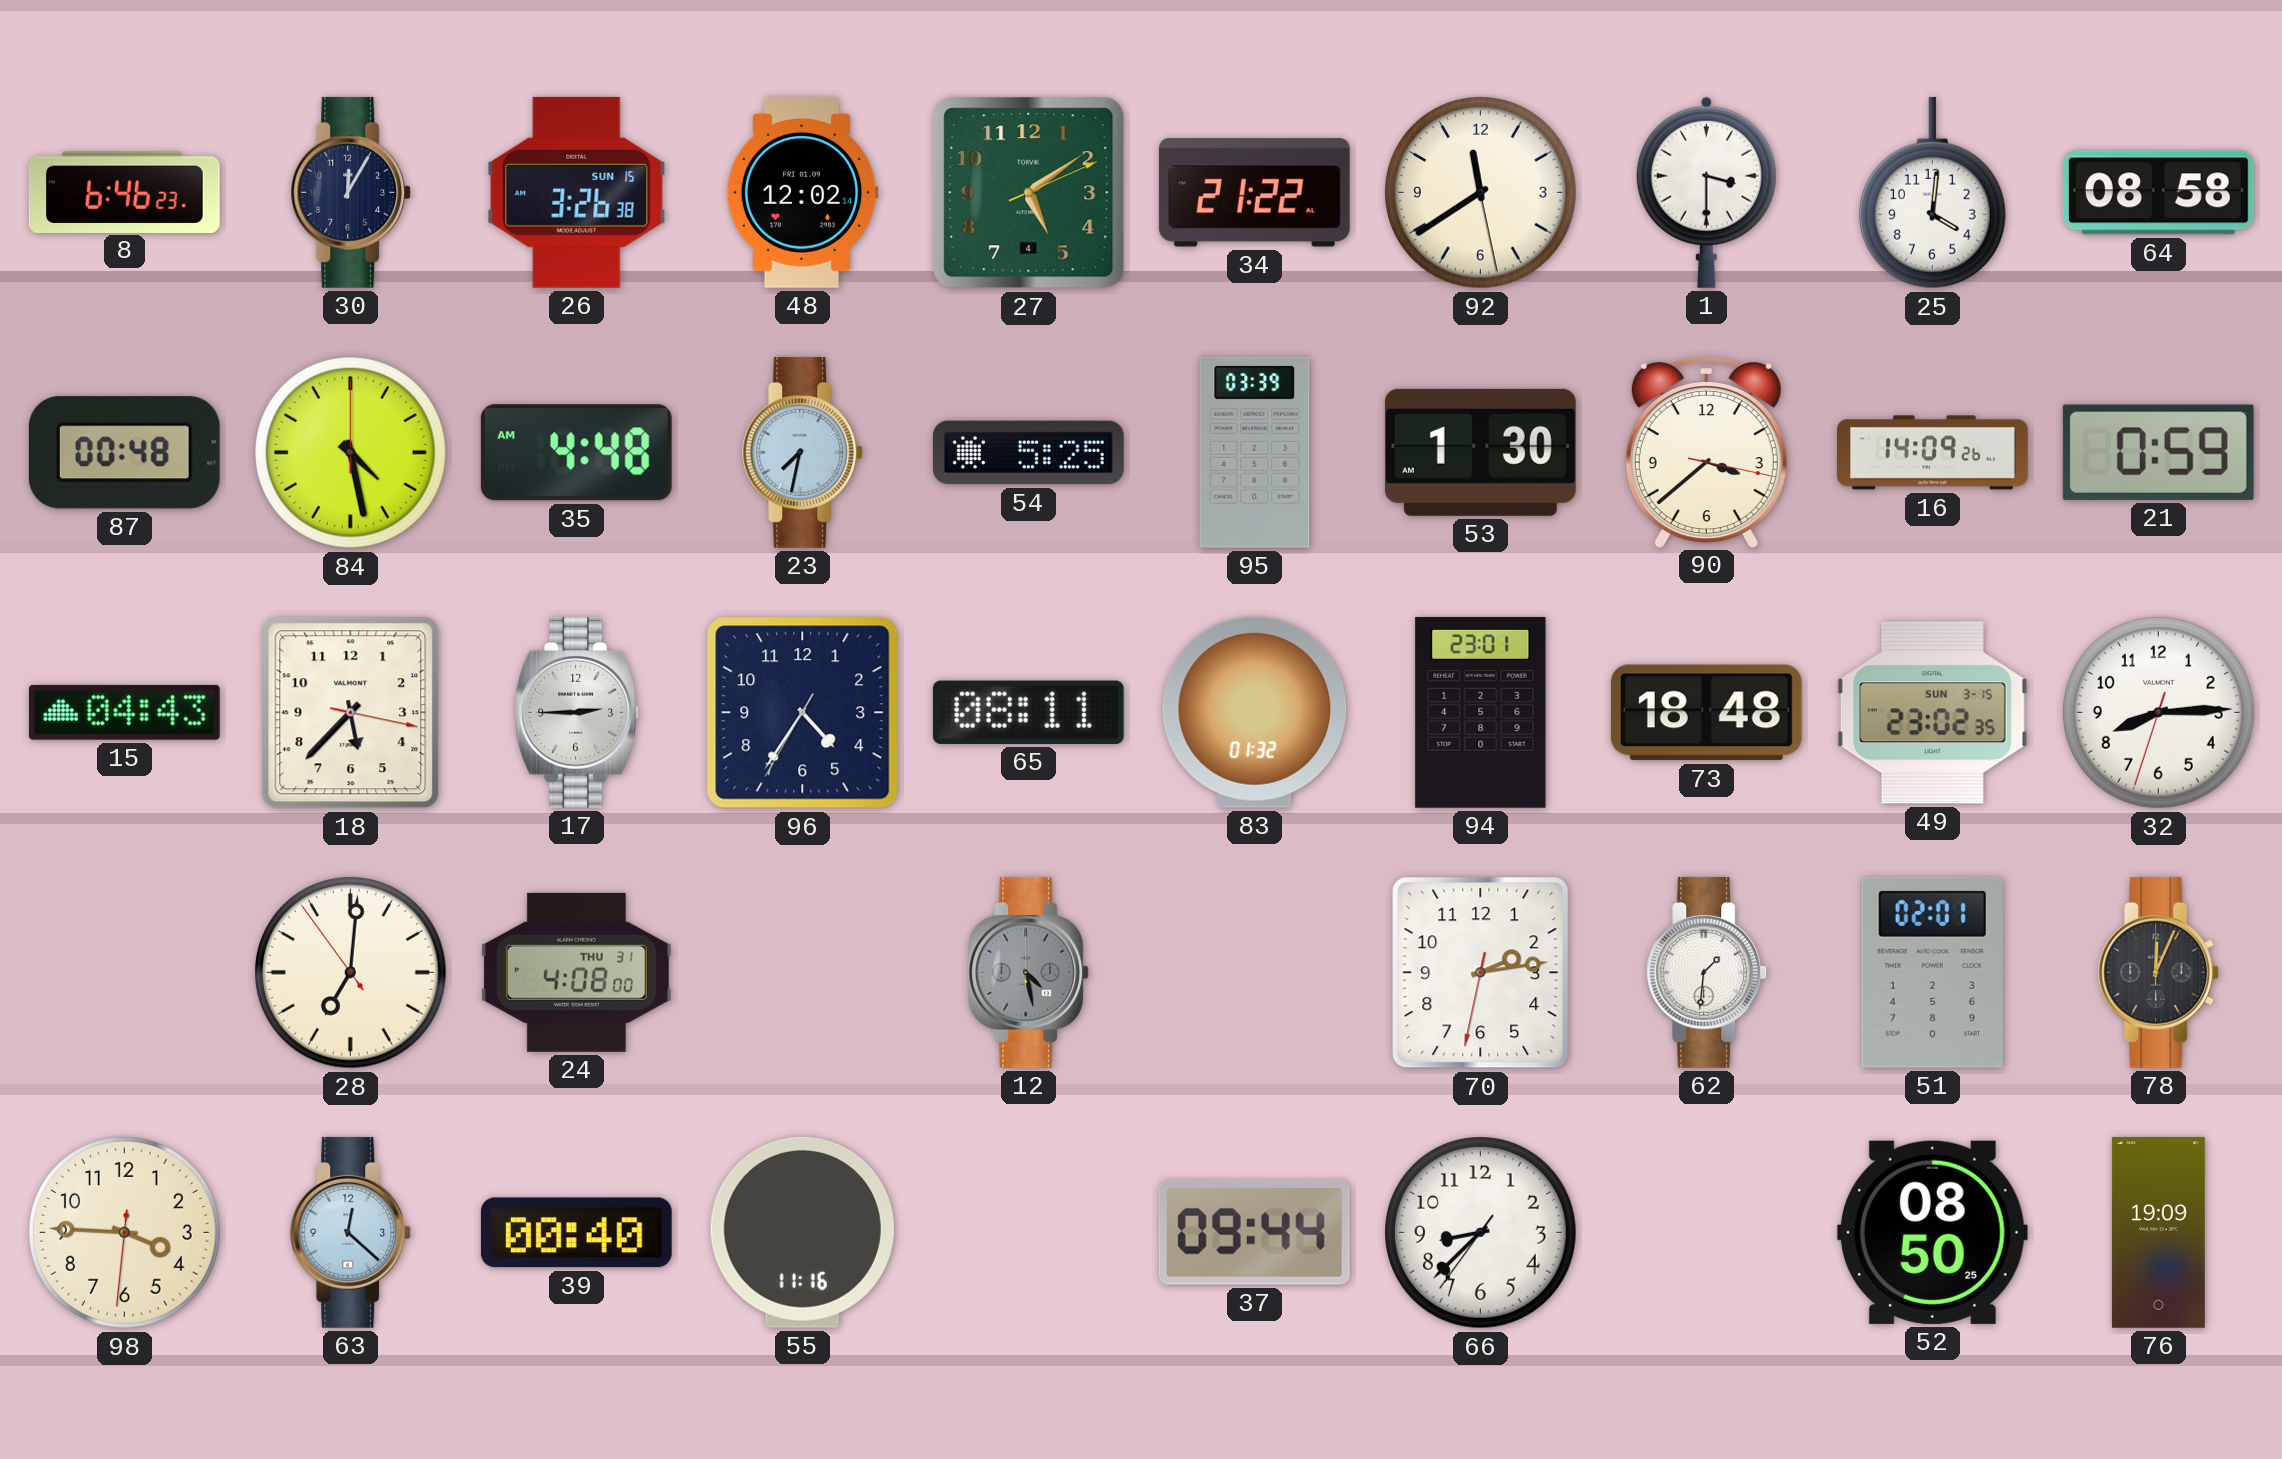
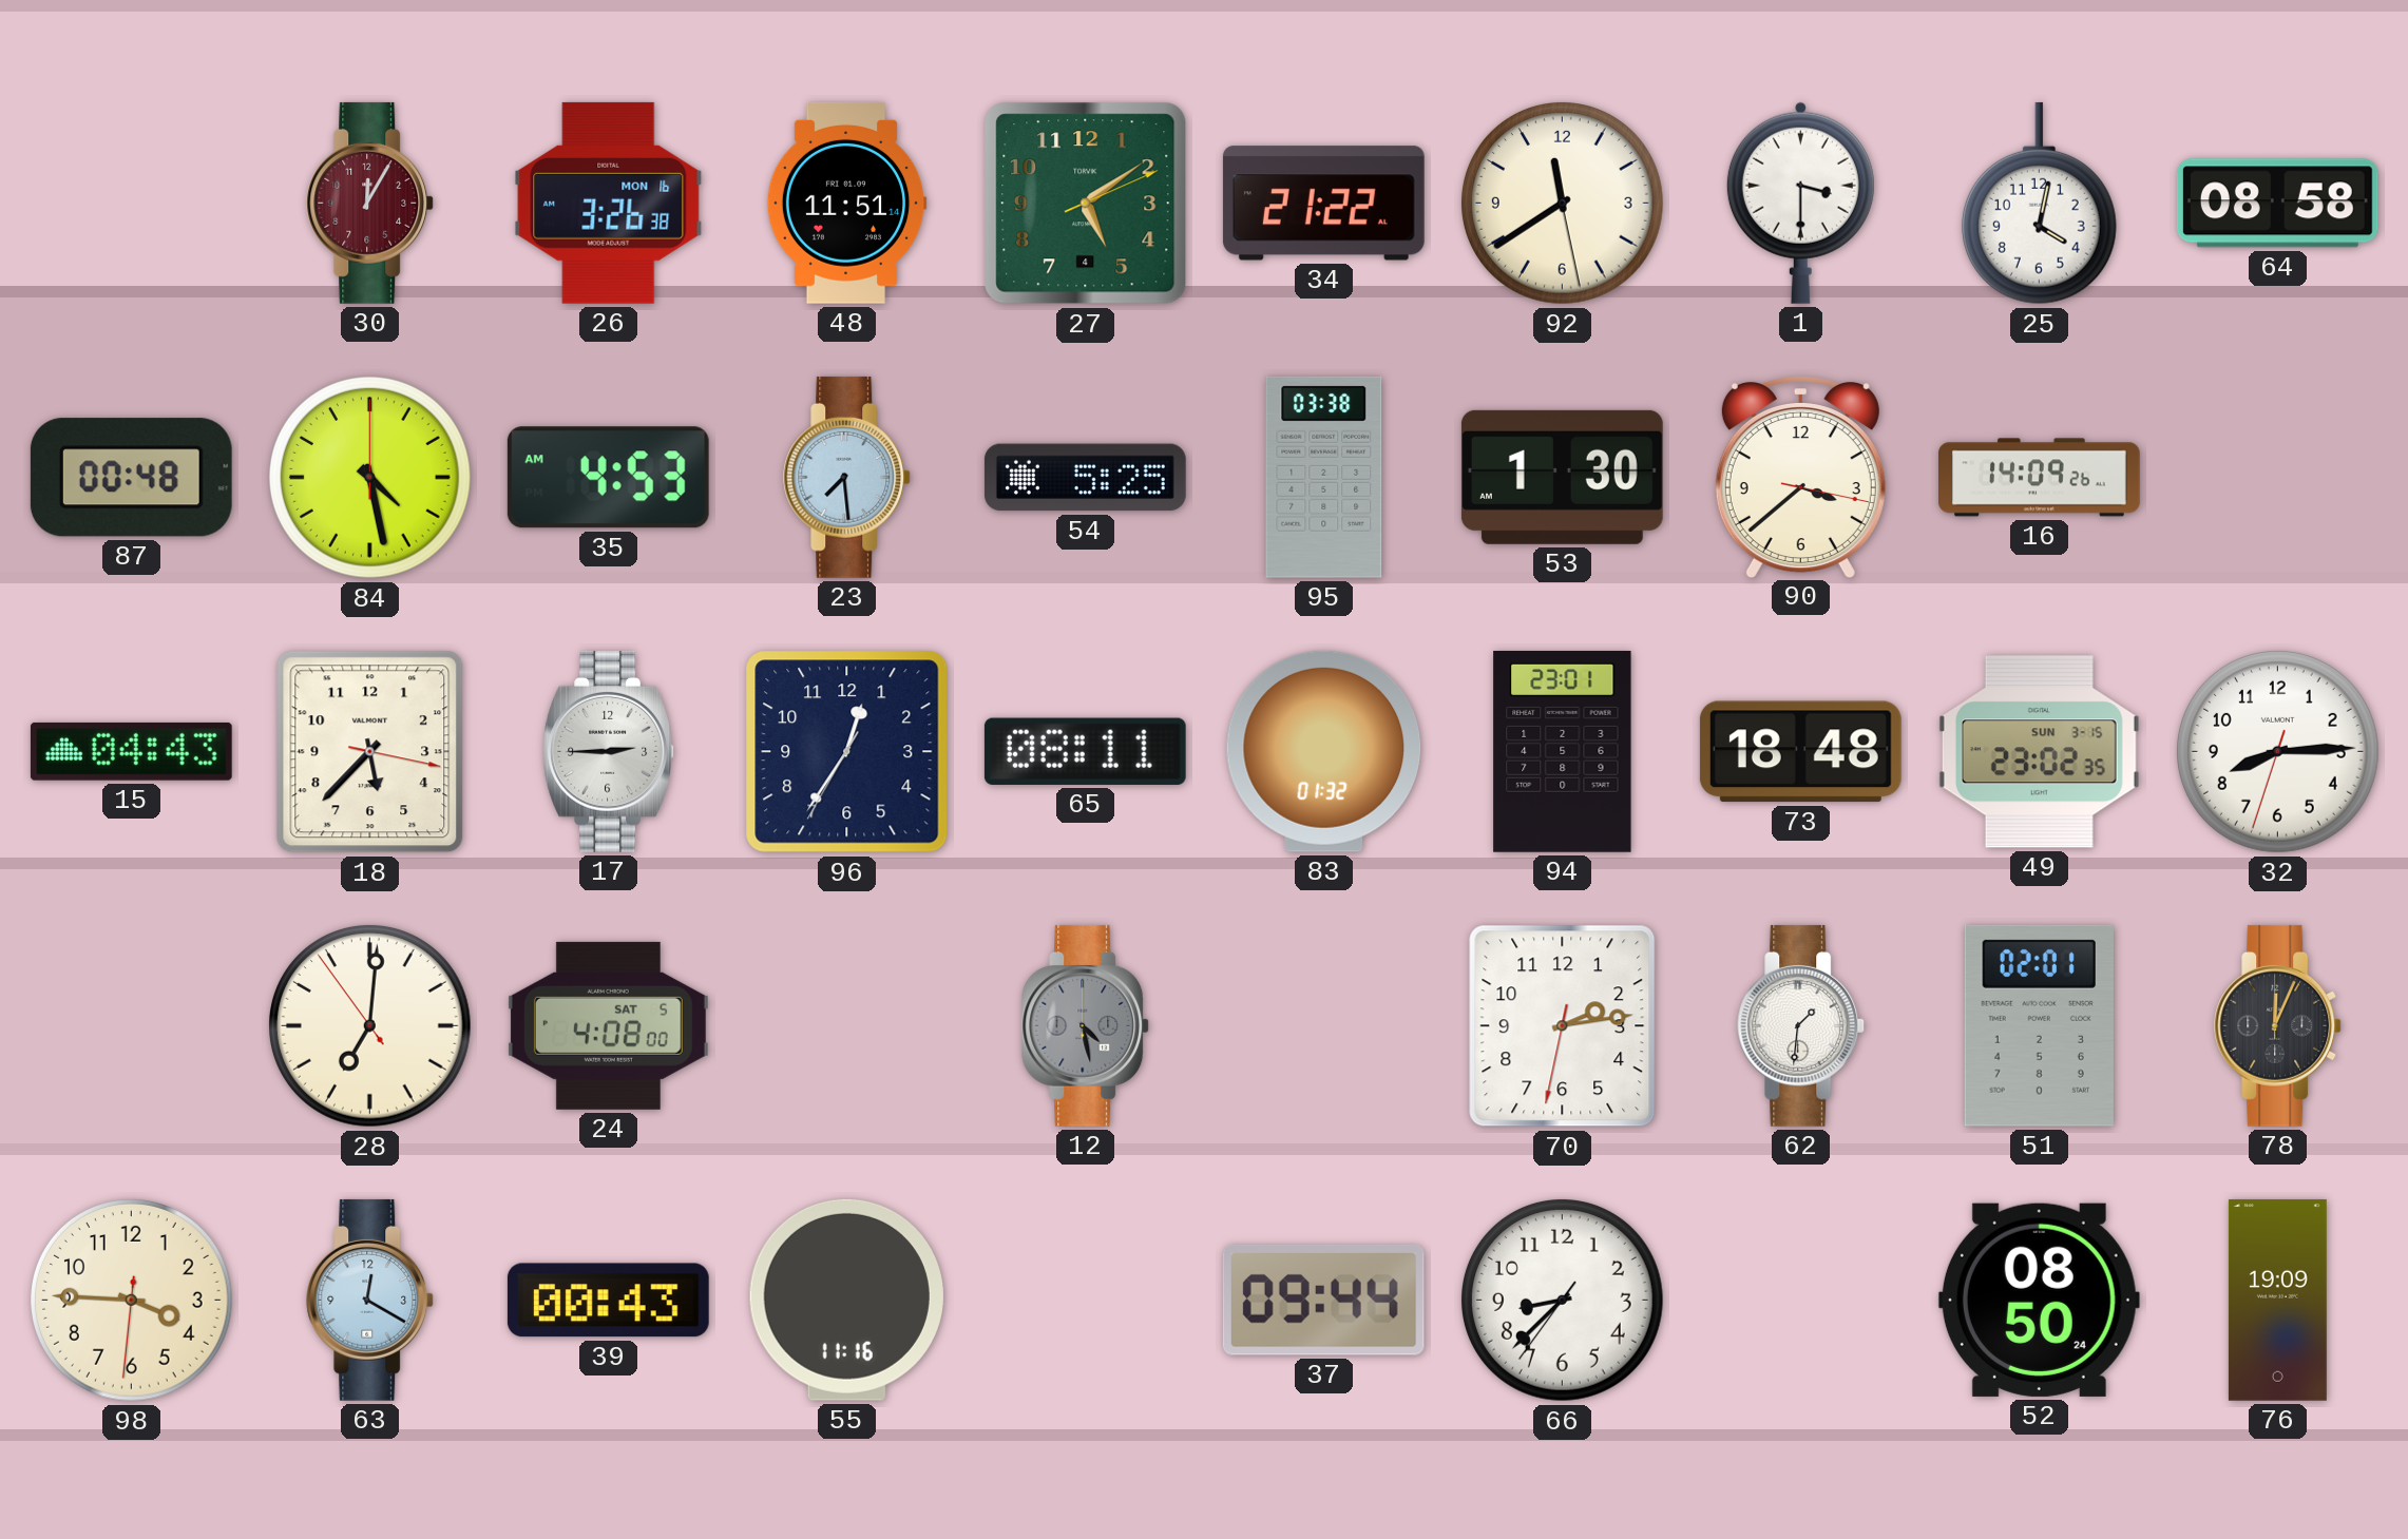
8: 6:46 -> none
30 dial: navy -> burgundy
26 date: SUN 15 -> MON 16
48: 12:02 -> 11:51
25: 4:01 -> 4:02
35: 4:48 -> 4:53
23: 7:32 -> 7:29
95: 03:39 -> 03:38
21: 0:59 -> none
96: 4:35 -> 12:35
24 date: THU 31 -> SAT 5
63: 12:22 -> 12:20
39: 00:40 -> 00:43
52: 08:50:25 -> 08:50:24
